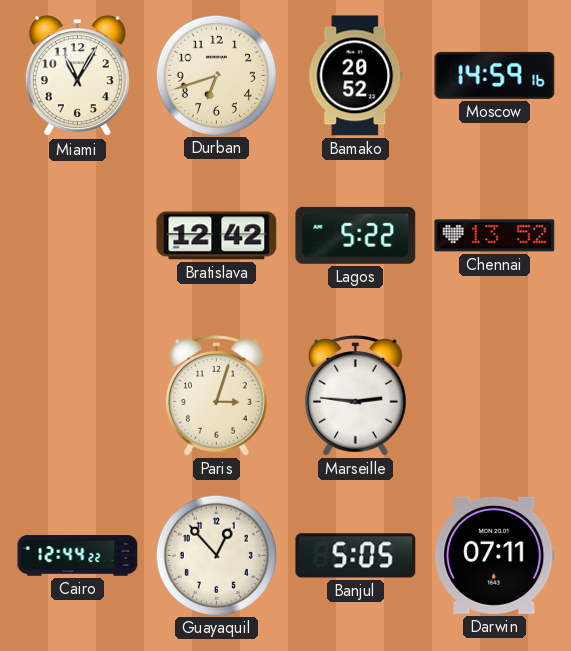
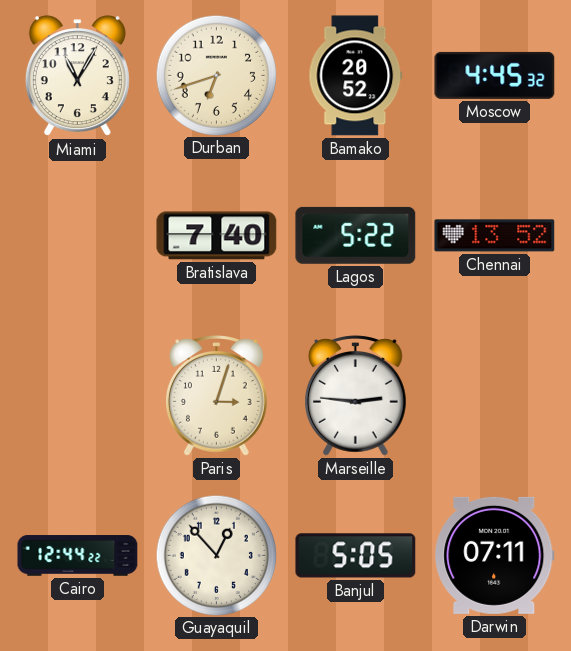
Moscow: 14:59 -> 4:45
Bratislava: 12:42 -> 7:40
